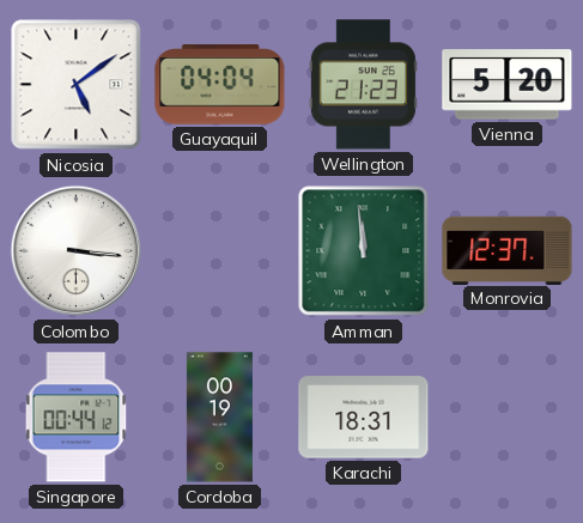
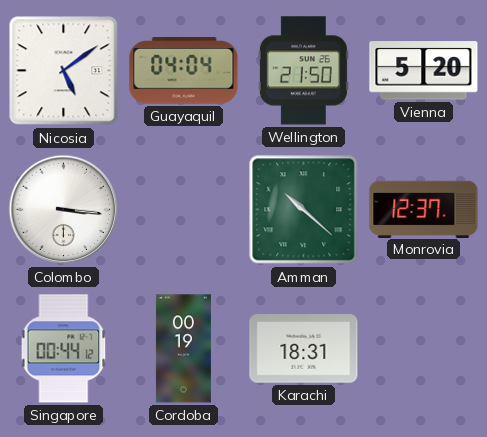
Wellington: 21:23 -> 21:50
Amman: 11:59 -> 10:22
